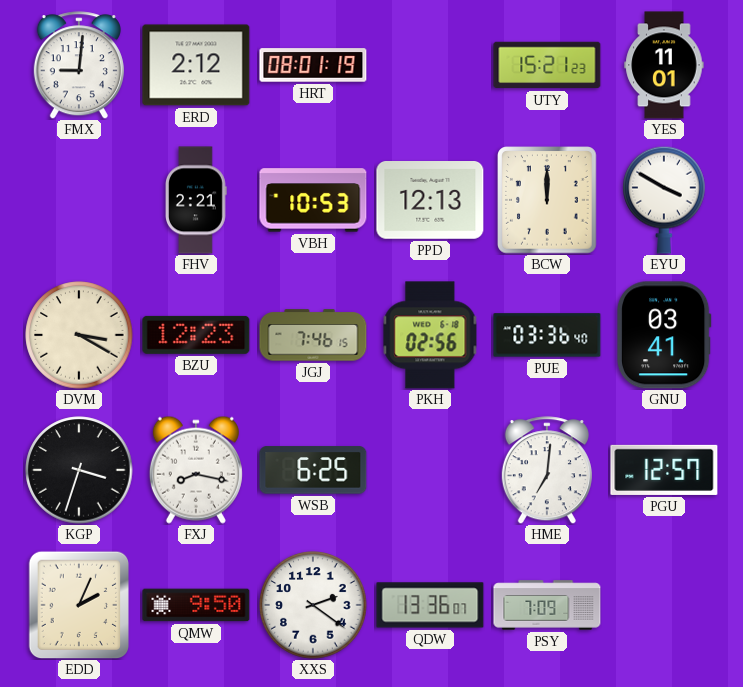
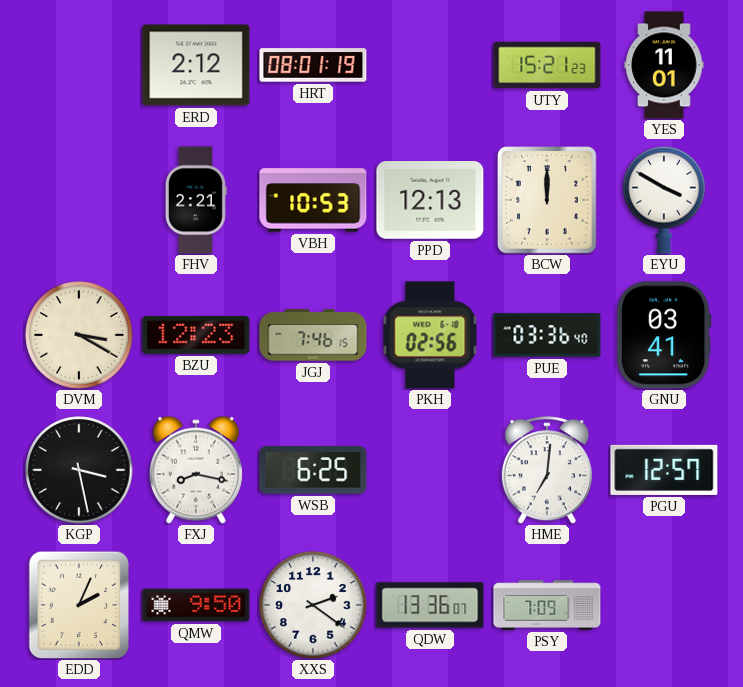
FMX: 9:01 -> none
KGP: 3:33 -> 3:28
